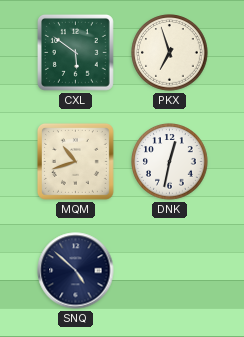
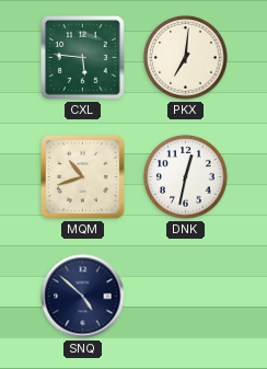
CXL: 5:51 -> 5:46
PKX: 6:57 -> 7:01
